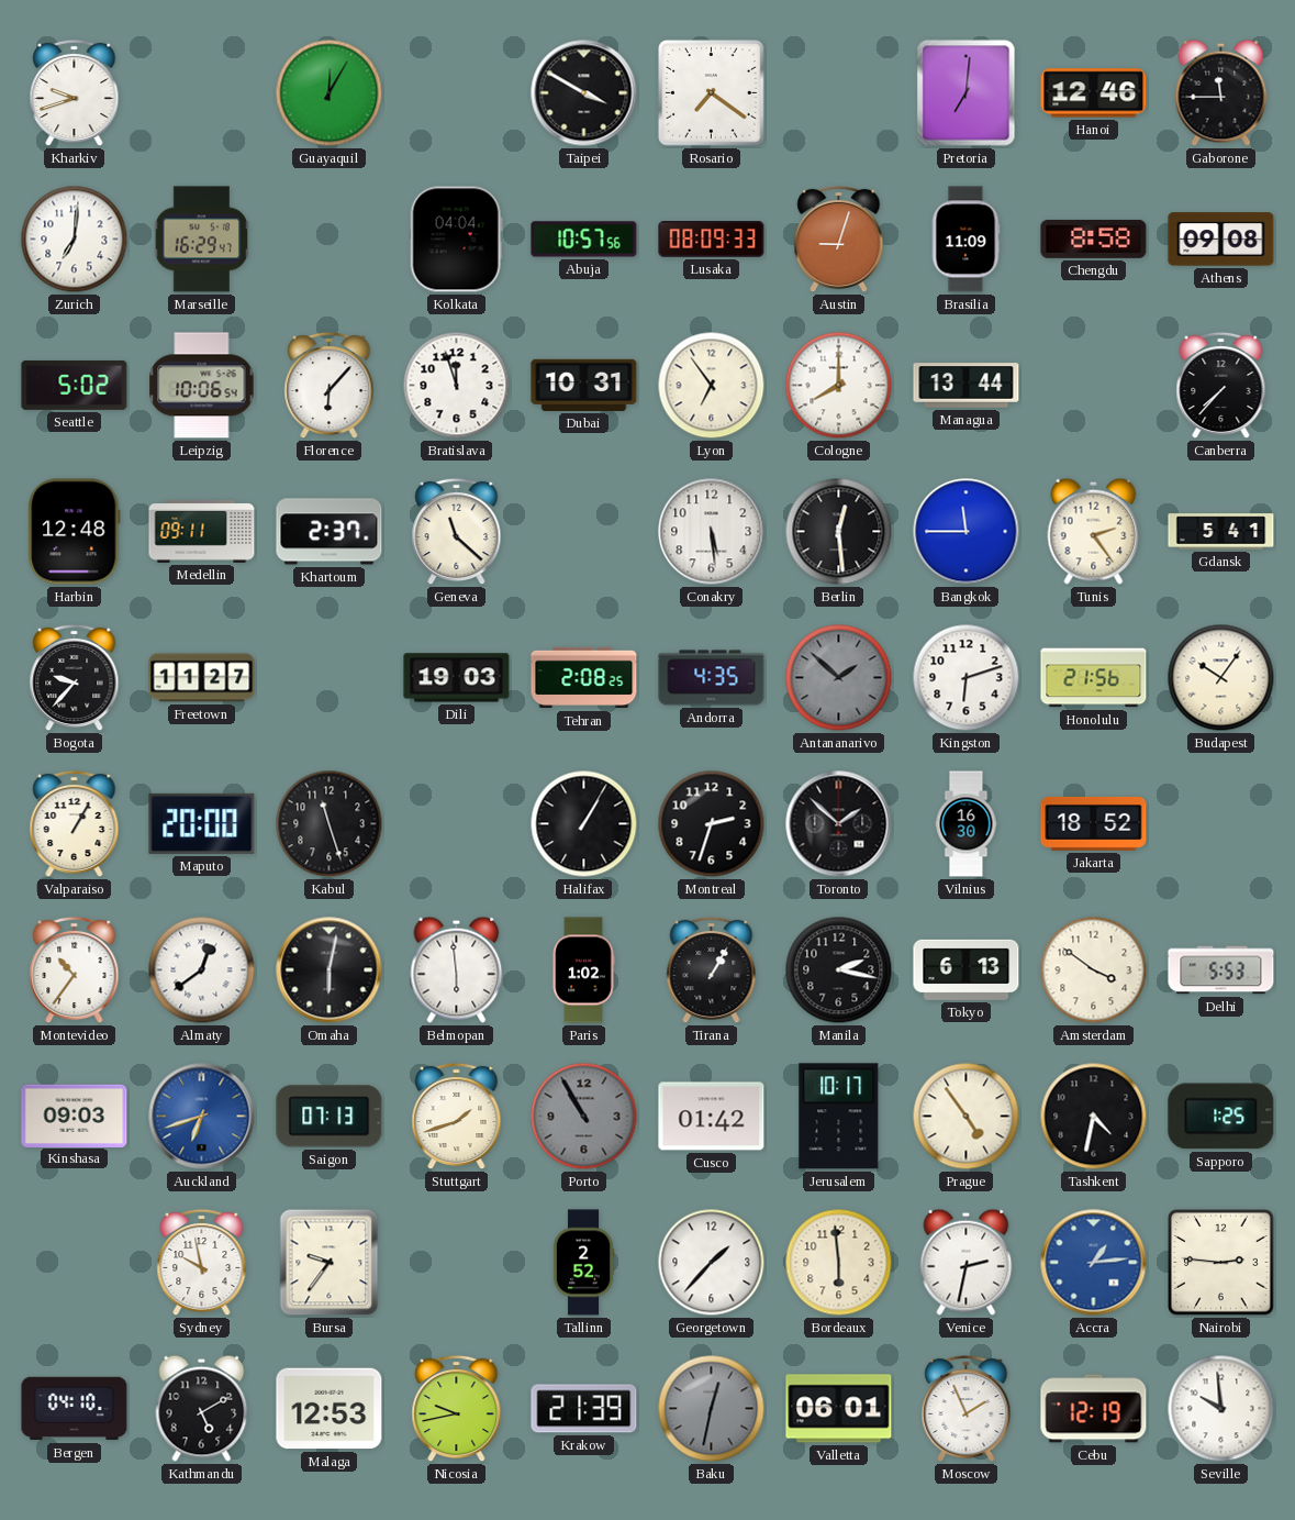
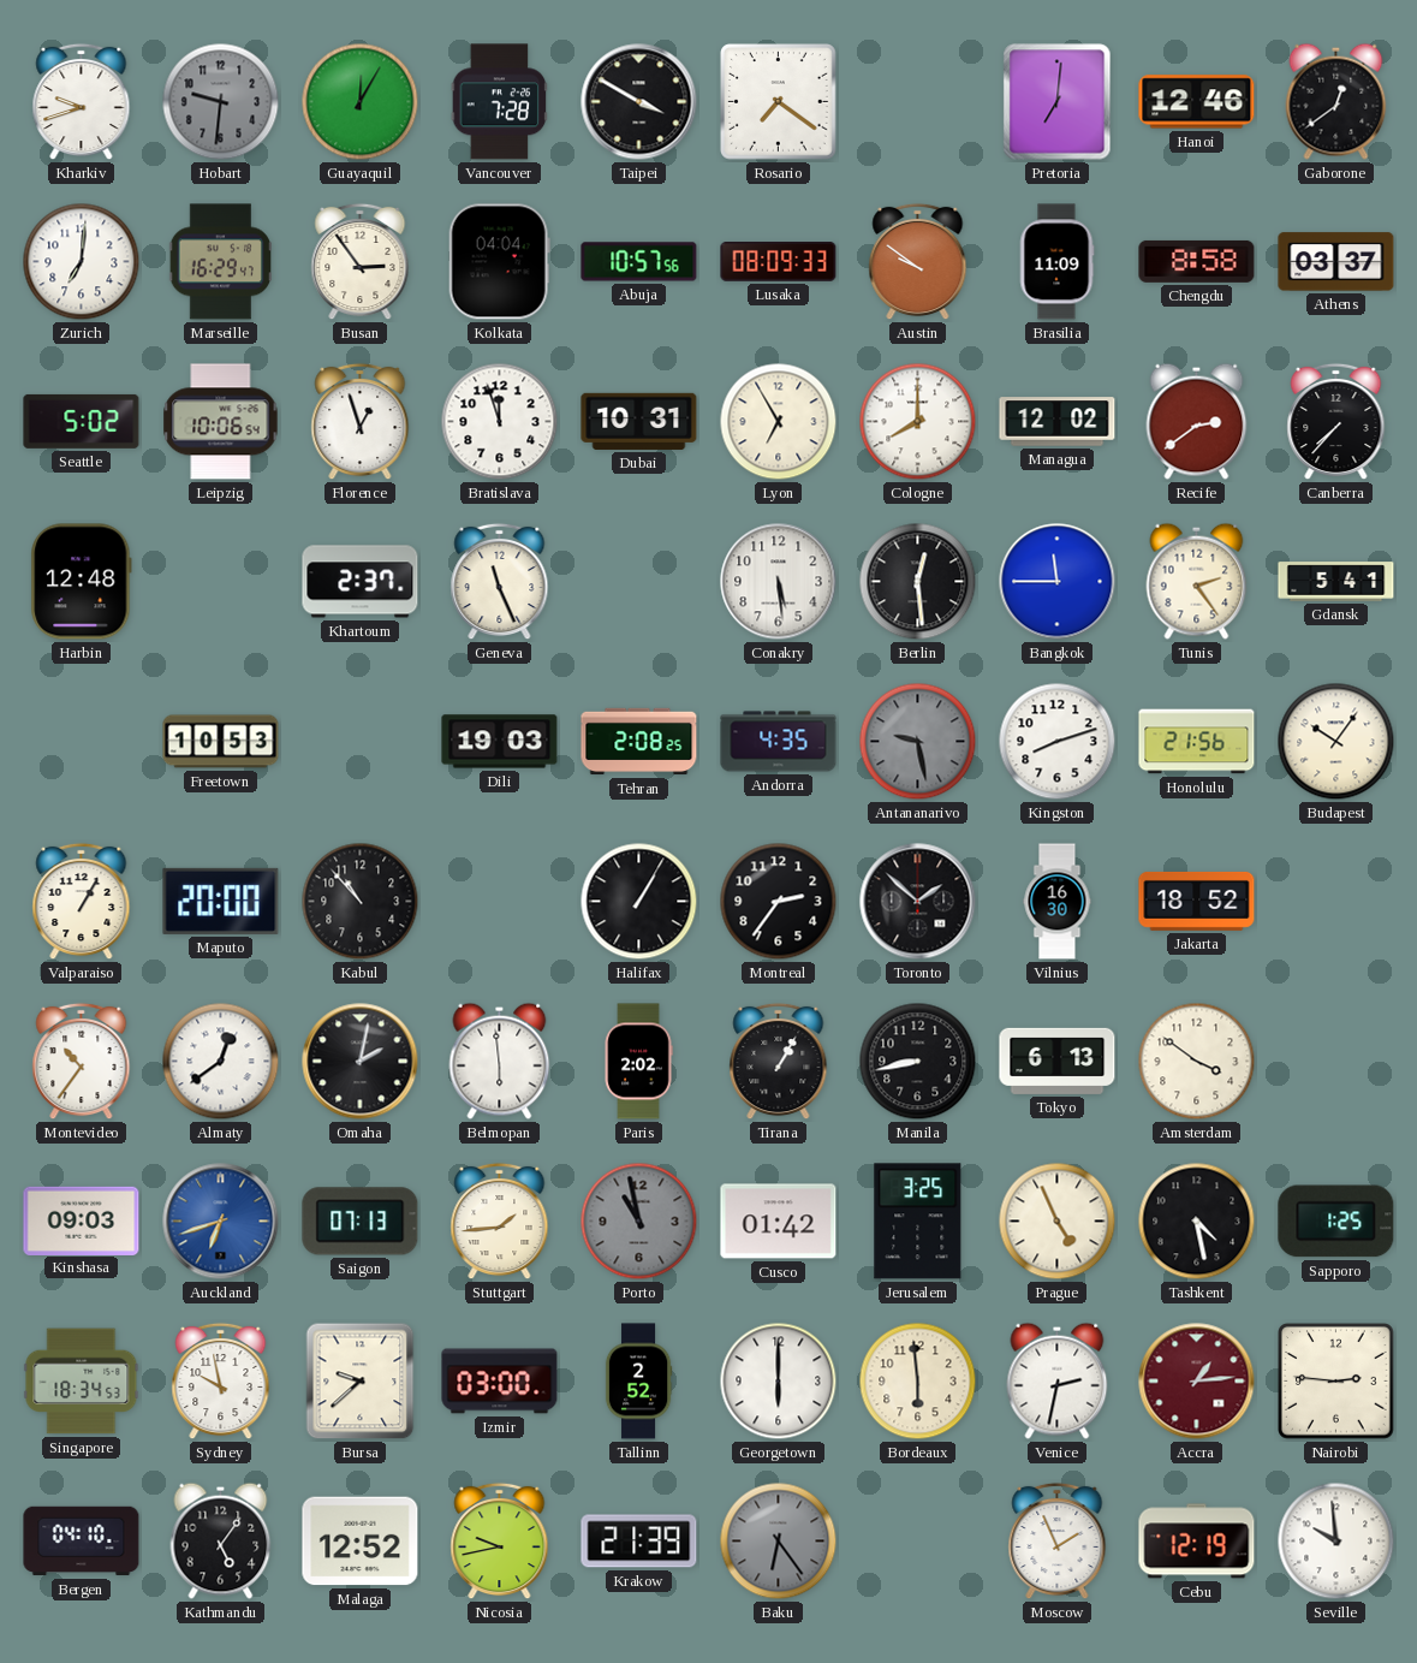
Hobart: none -> 9:31
Vancouver: none -> 7:28
Gaborone: 11:45 -> 12:39
Busan: none -> 2:54
Austin: 9:03 -> 9:51
Athens: 09:08 -> 03:37
Florence: 6:07 -> 12:57
Lyon: 6:54 -> 6:55
Managua: 13:44 -> 12:02
Recife: none -> 2:39
Medellin: 09:11 -> none
Geneva: 11:22 -> 11:26
Bogota: 9:37 -> none
Freetown: 11:27 -> 10:53
Antananarivo: 1:52 -> 9:28
Kingston: 6:12 -> 8:12
Kabul: 11:27 -> 10:53
Montreal: 2:33 -> 2:36
Omaha: 6:02 -> 2:02
Paris: 1:02 -> 2:02
Manila: 2:17 -> 8:43
Delhi: 5:53 -> none
Stuttgart: 1:42 -> 1:44
Porto: 10:55 -> 10:58
Jerusalem: 10:17 -> 3:25
Prague: 4:54 -> 4:56
Tashkent: 4:32 -> 4:28
Singapore: none -> 18:34
Bursa: 9:36 -> 9:38
Izmir: none -> 03:00
Georgetown: 1:37 -> 6:00
Accra dial: blue -> burgundy
Kathmandu: 5:10 -> 5:06
Malaga: 12:53 -> 12:52
Baku: 12:32 -> 6:24
Valletta: 06:01 -> none
